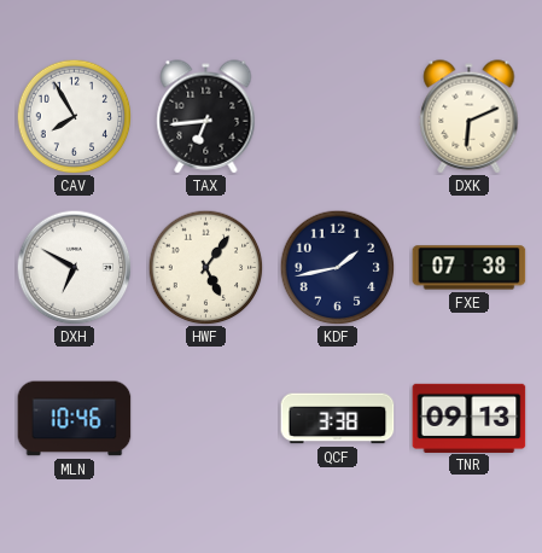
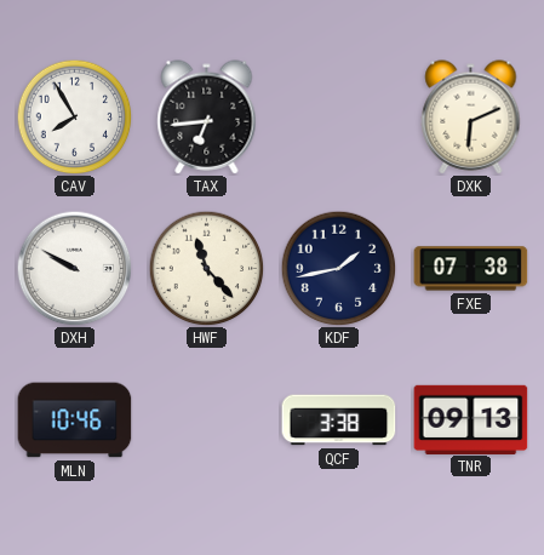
DXH: 6:50 -> 9:50
HWF: 5:06 -> 11:23
